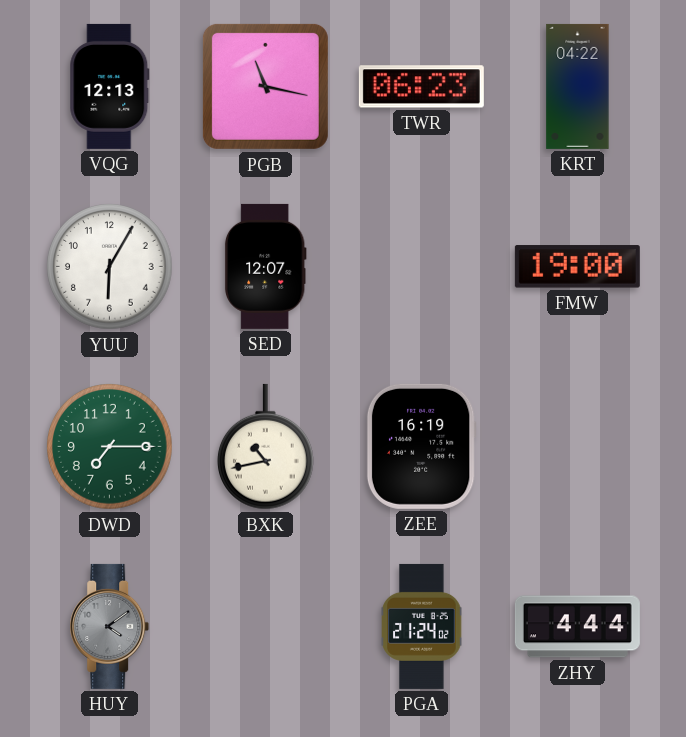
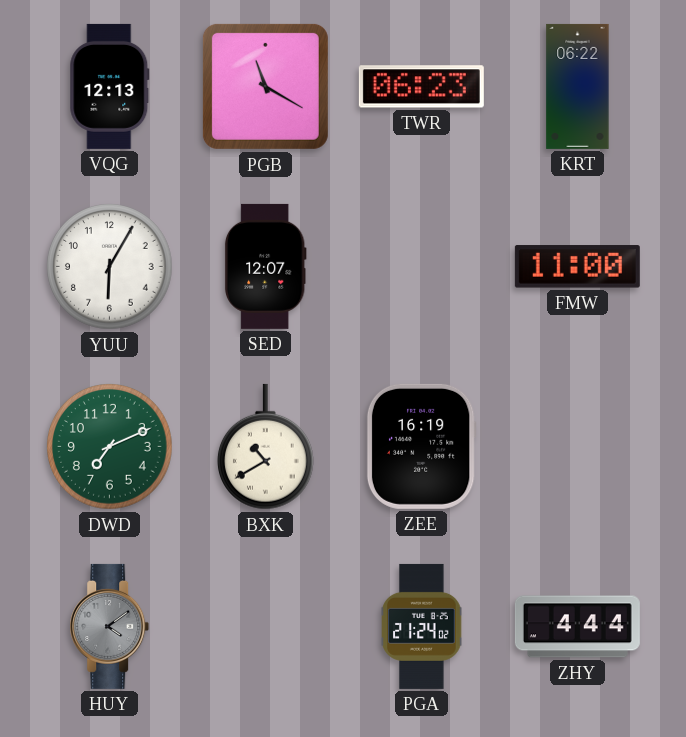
PGB: 11:17 -> 11:20
KRT: 04:22 -> 06:22
FMW: 19:00 -> 11:00
DWD: 7:15 -> 7:11
BXK: 10:43 -> 10:40
